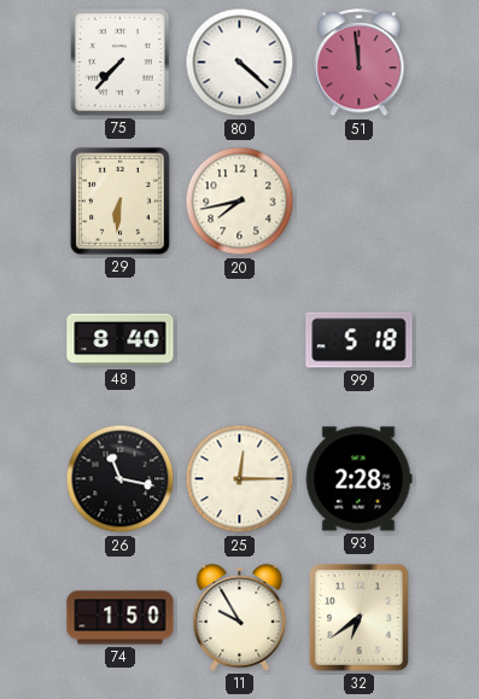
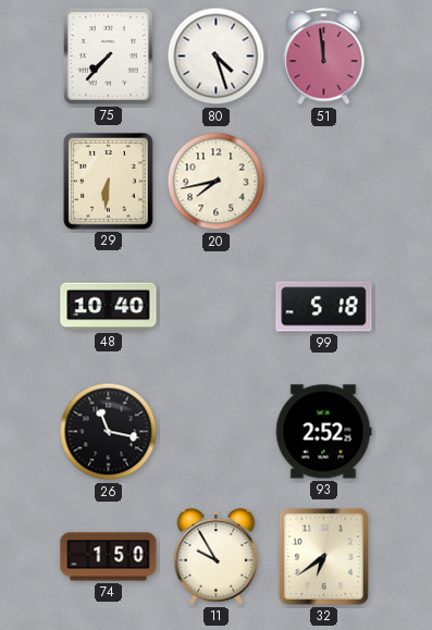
80: 4:22 -> 4:27
48: 8:40 -> 10:40
25: 12:15 -> none
93: 2:28 -> 2:52
